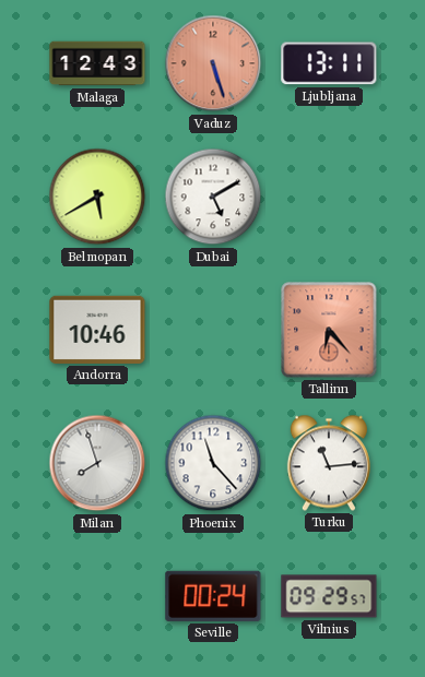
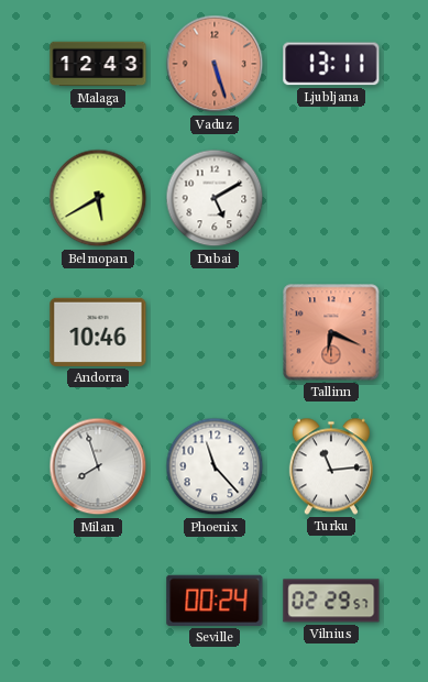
Tallinn: 6:23 -> 6:19
Vilnius: 09:29 -> 02:29
